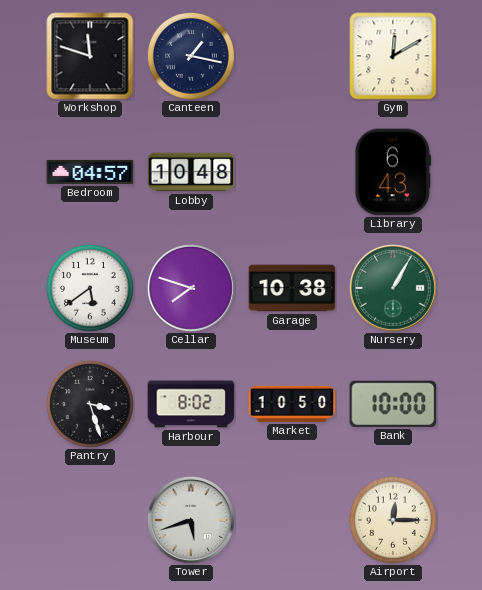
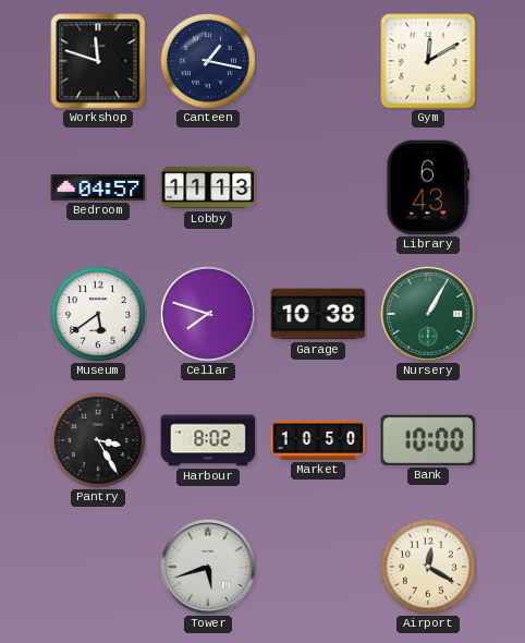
Lobby: 10:48 -> 11:13
Pantry: 3:27 -> 3:25
Airport: 12:15 -> 12:20
